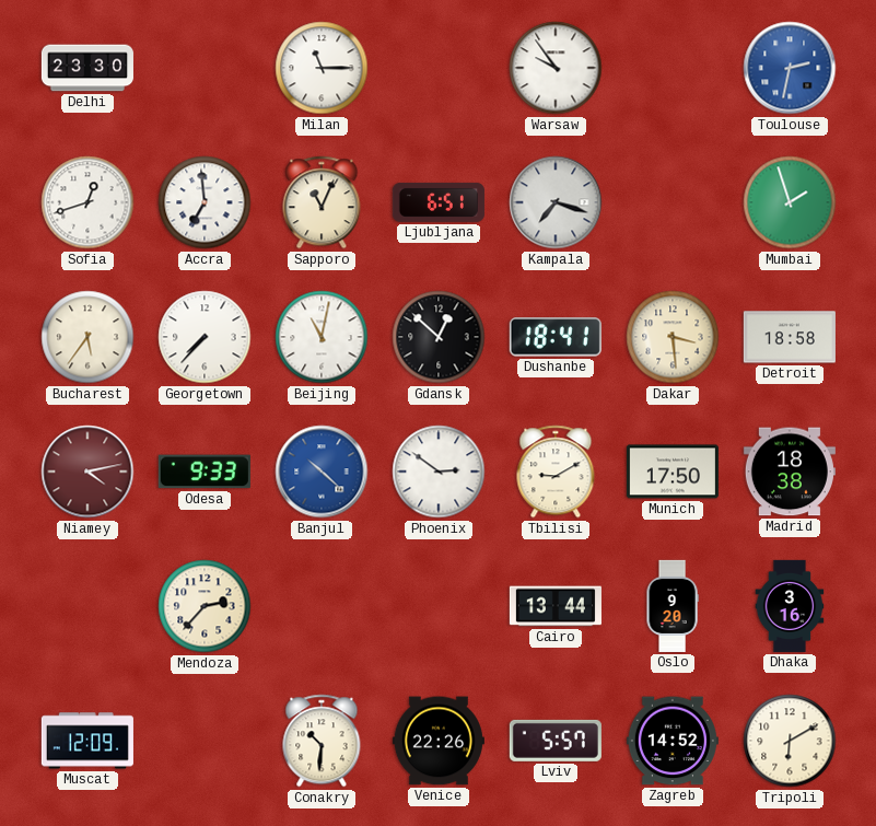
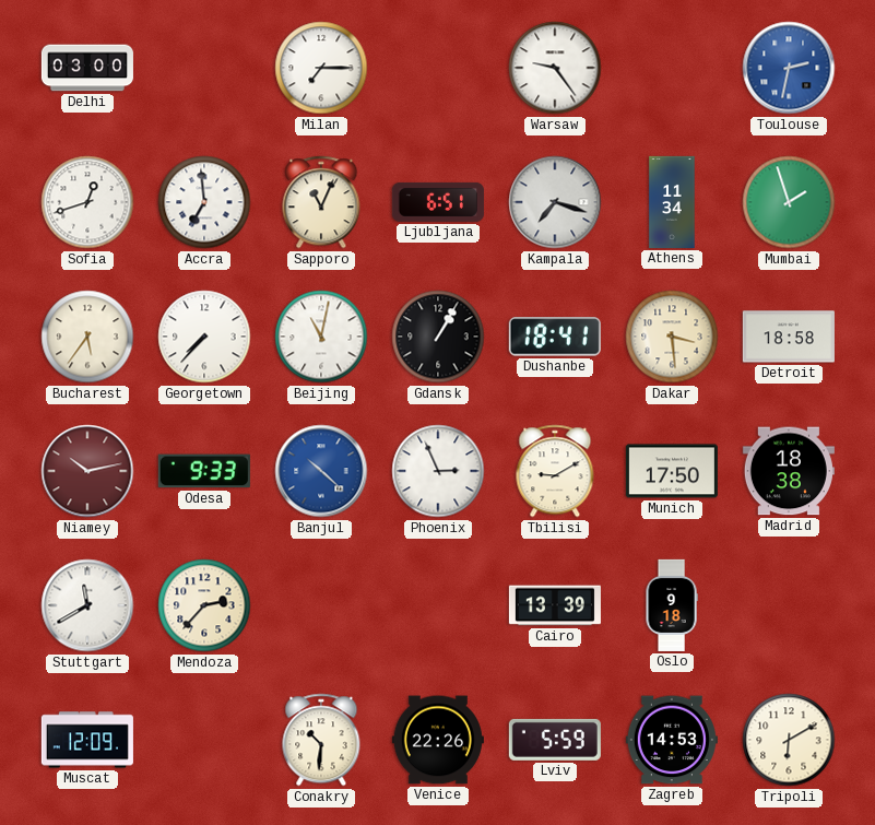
Delhi: 23:30 -> 03:00
Milan: 11:15 -> 7:15
Warsaw: 9:54 -> 9:24
Athens: none -> 11:34
Gdansk: 12:52 -> 1:05
Niamey: 4:13 -> 10:13
Phoenix: 2:51 -> 2:56
Stuttgart: none -> 11:40
Cairo: 13:44 -> 13:39
Oslo: 9:20 -> 9:18
Dhaka: 3:16 -> none
Lviv: 5:57 -> 5:59
Zagreb: 14:52 -> 14:53
